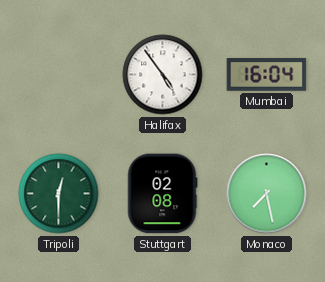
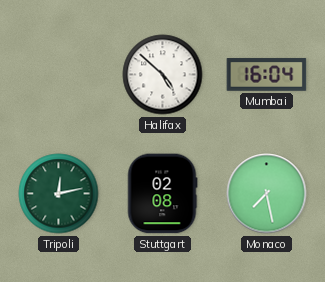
Halifax: 4:54 -> 4:52
Tripoli: 12:30 -> 12:13
